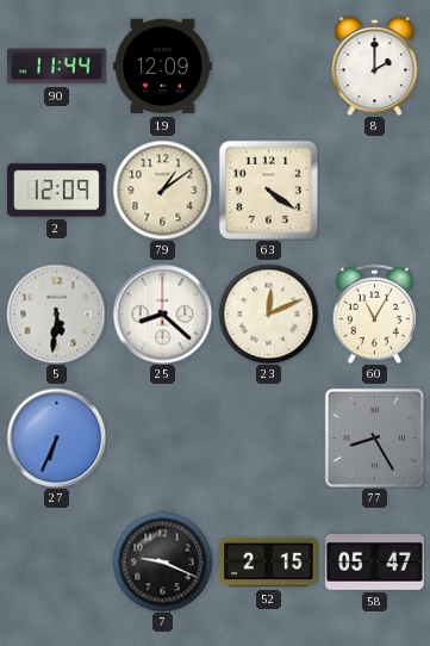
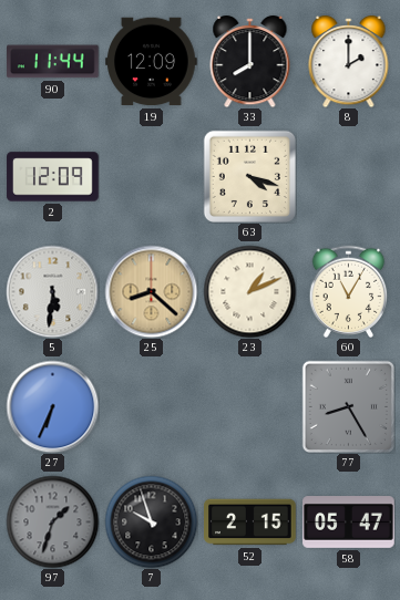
33: none -> 8:00
79: 1:09 -> none
63: 4:21 -> 4:18
25 dial: white -> champagne
23: 12:11 -> 1:11
97: none -> 1:33
7: 9:19 -> 9:57
